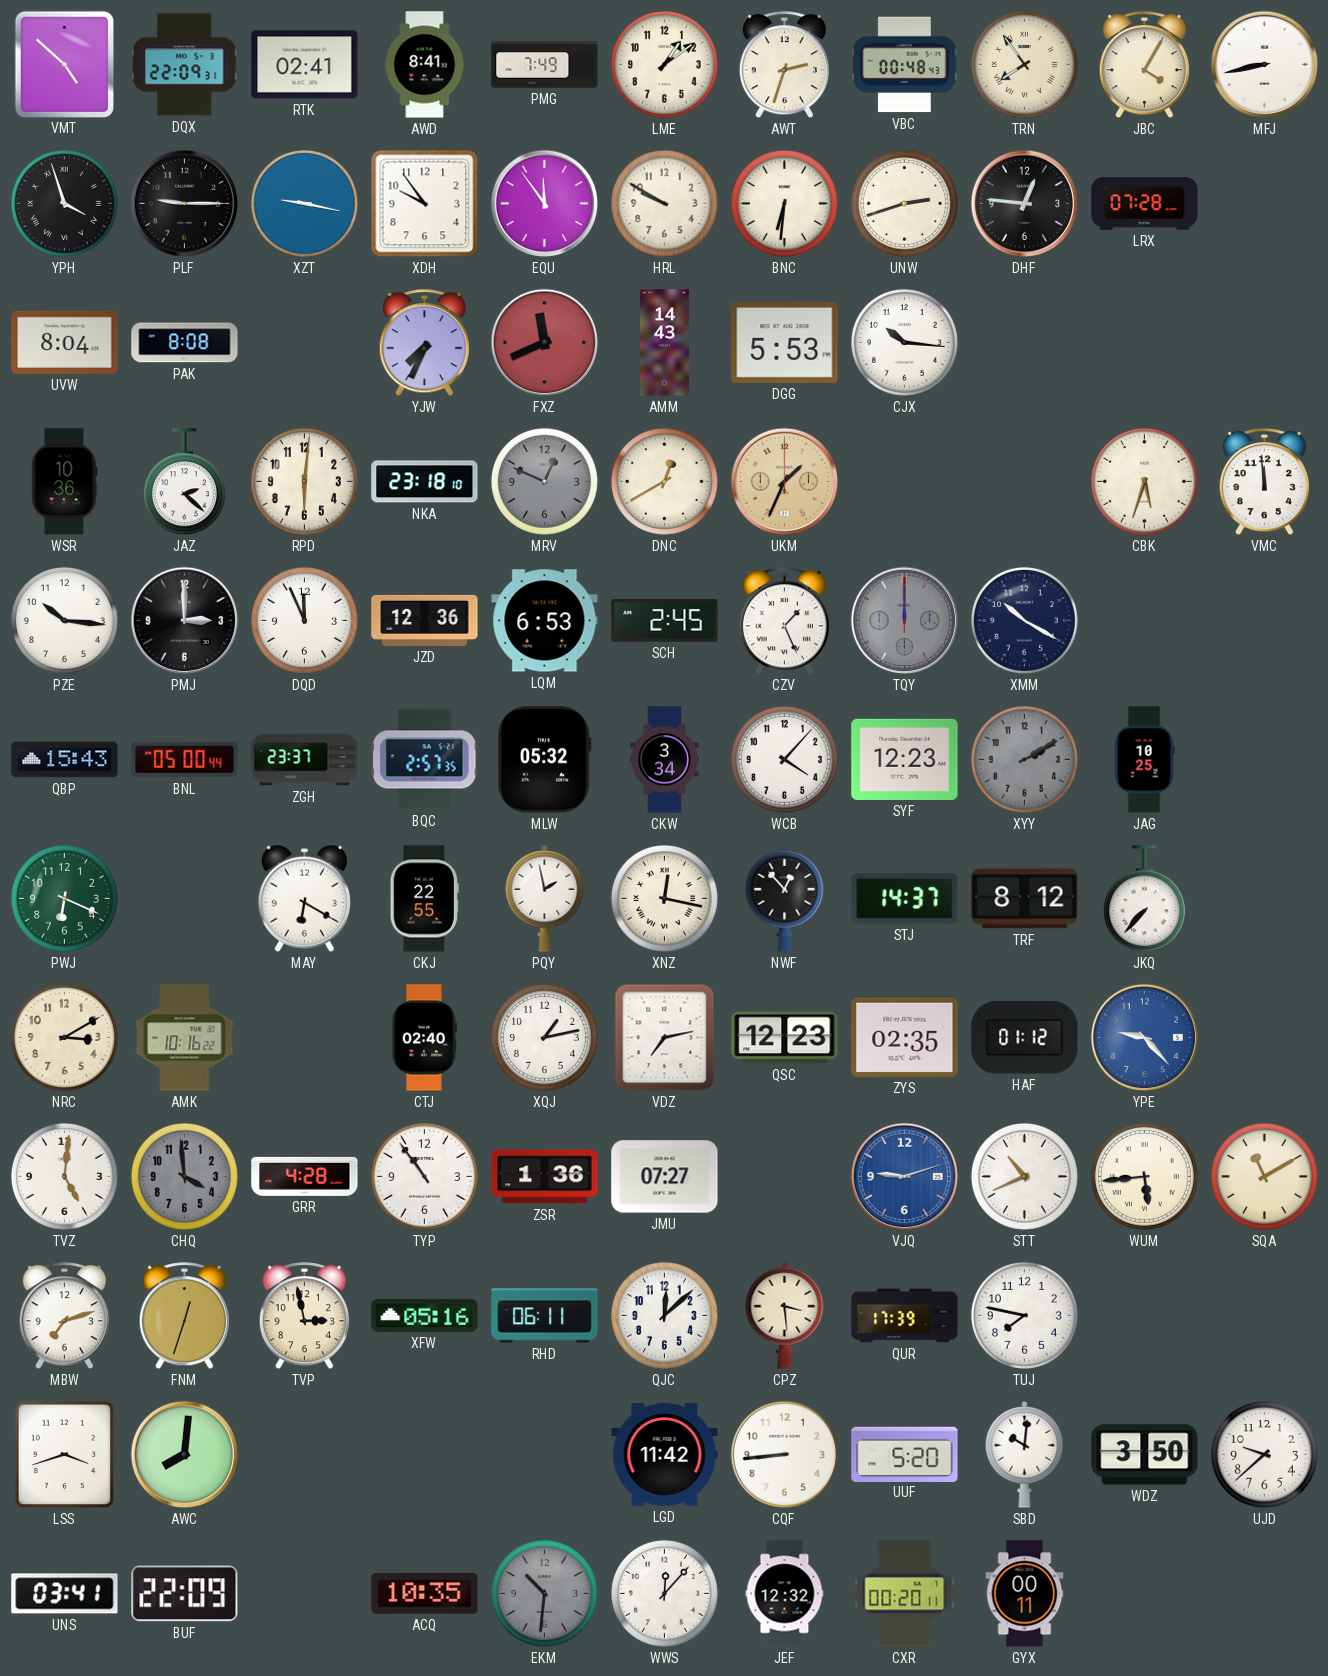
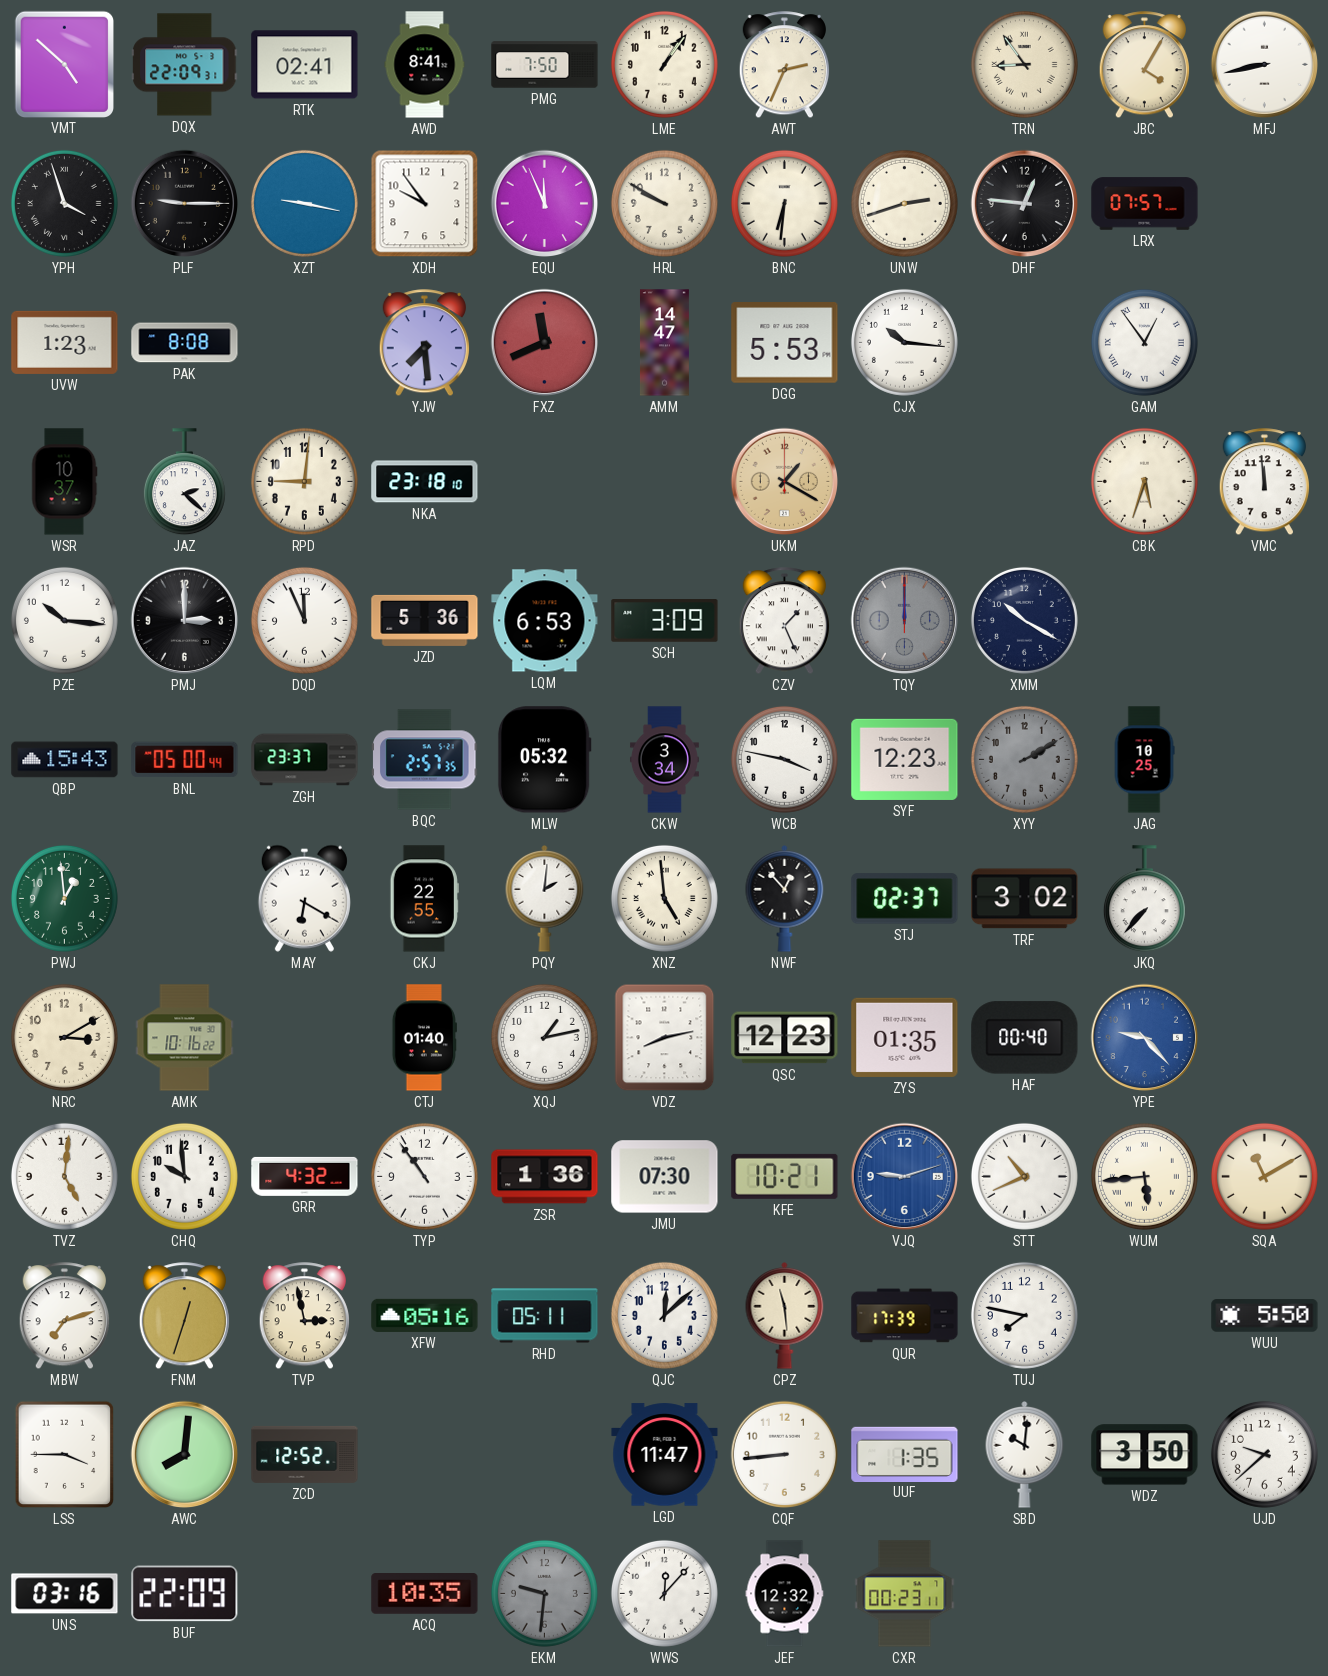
PMG: 7:49 -> 7:50
LME: 1:09 -> 1:06
AWT: 2:33 -> 2:34
VBC: 00:48 -> none
TRN: 7:54 -> 8:54
EQU: 11:54 -> 11:56
LRX: 07:28 -> 07:57
UVW: 8:04 -> 1:23
YJW: 7:34 -> 7:29
AMM: 14:43 -> 14:47
GAM: none -> 12:54
WSR: 10:36 -> 10:37
RPD: 6:01 -> 9:01
MRV: 12:49 -> none
DNC: 12:40 -> none
UKM: 1:34 -> 1:20
JZD: 12:36 -> 5:36
SCH: 2:45 -> 3:09
WCB: 4:07 -> 3:47
PWJ: 6:19 -> 12:59
PQY: 1:58 -> 2:01
XNZ: 12:17 -> 4:59
STJ: 14:37 -> 02:37
TRF: 8:12 -> 3:02
CTJ: 02:40 -> 01:40
VDZ: 7:13 -> 8:13
ZYS: 02:35 -> 01:35
HAF: 01:12 -> 00:40
CHQ: 3:59 -> 9:59
CHQ dial: grey -> white
GRR: 4:28 -> 4:32
JMU: 07:27 -> 07:30
KFE: none -> 10:21
RHD: 06:11 -> 05:11
CPZ: 3:29 -> 11:29
WUU: none -> 5:50
LSS: 3:42 -> 3:45
ZCD: none -> 12:52
LGD: 11:42 -> 11:47
UUF: 5:20 -> 1:35
UNS: 03:41 -> 03:16
EKM: 10:31 -> 9:31
CXR: 00:20 -> 00:23
GYX: 00:11 -> none
